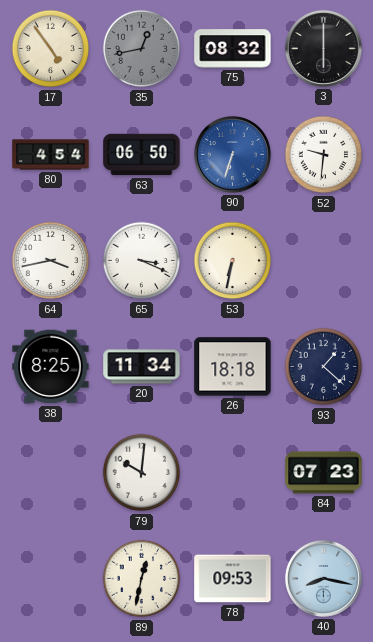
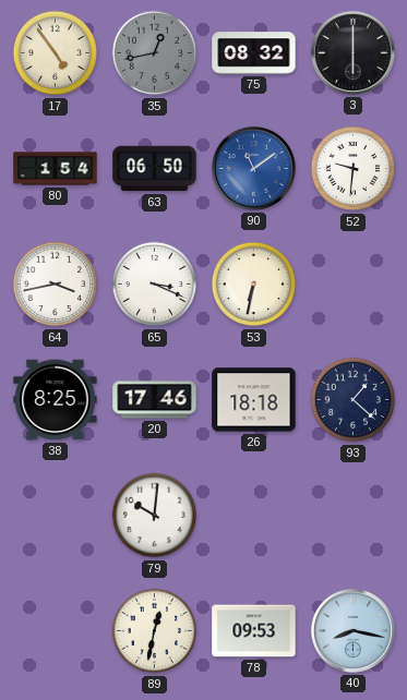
80: 4:54 -> 1:54
90: 6:33 -> 11:09
20: 11:34 -> 17:46
84: 07:23 -> none
